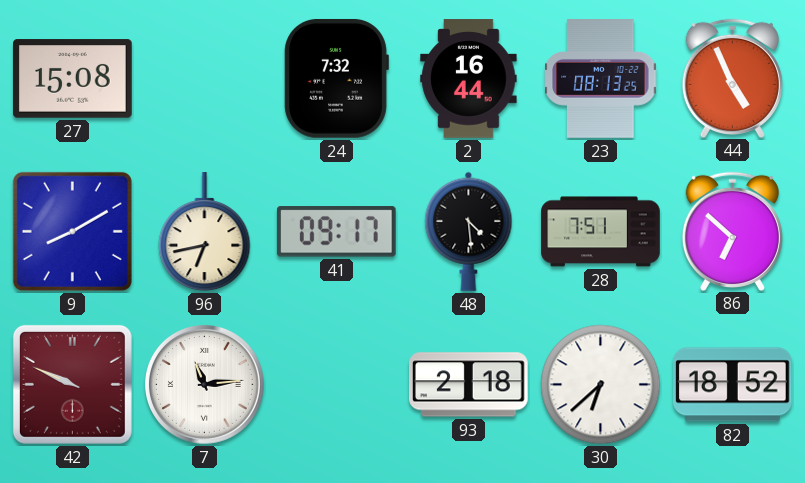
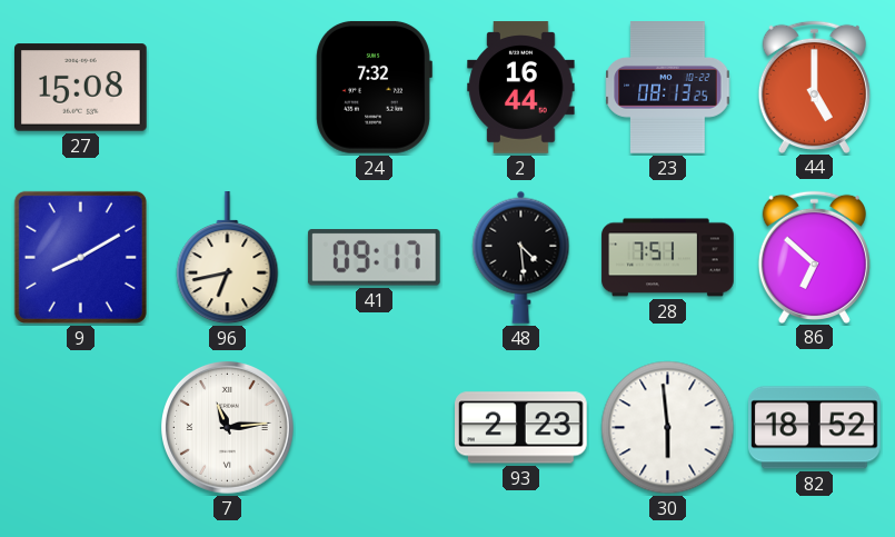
44: 4:56 -> 5:00
42: 9:49 -> none
93: 2:18 -> 2:23
30: 6:38 -> 5:59
